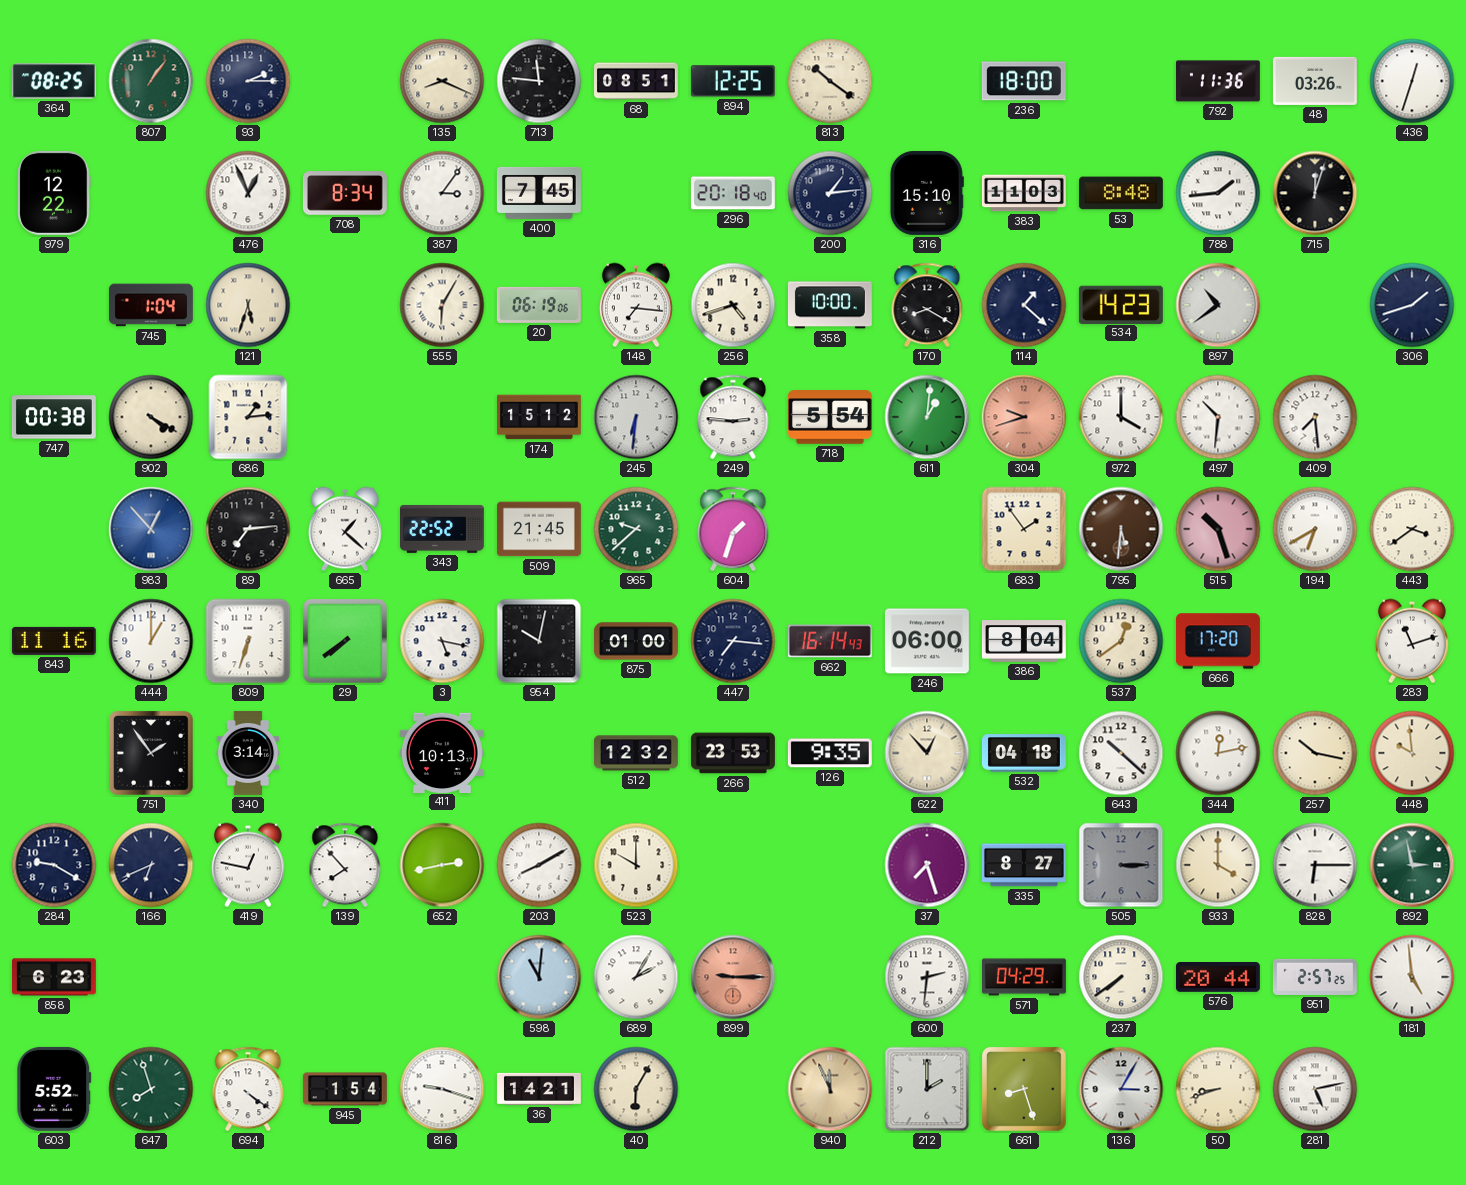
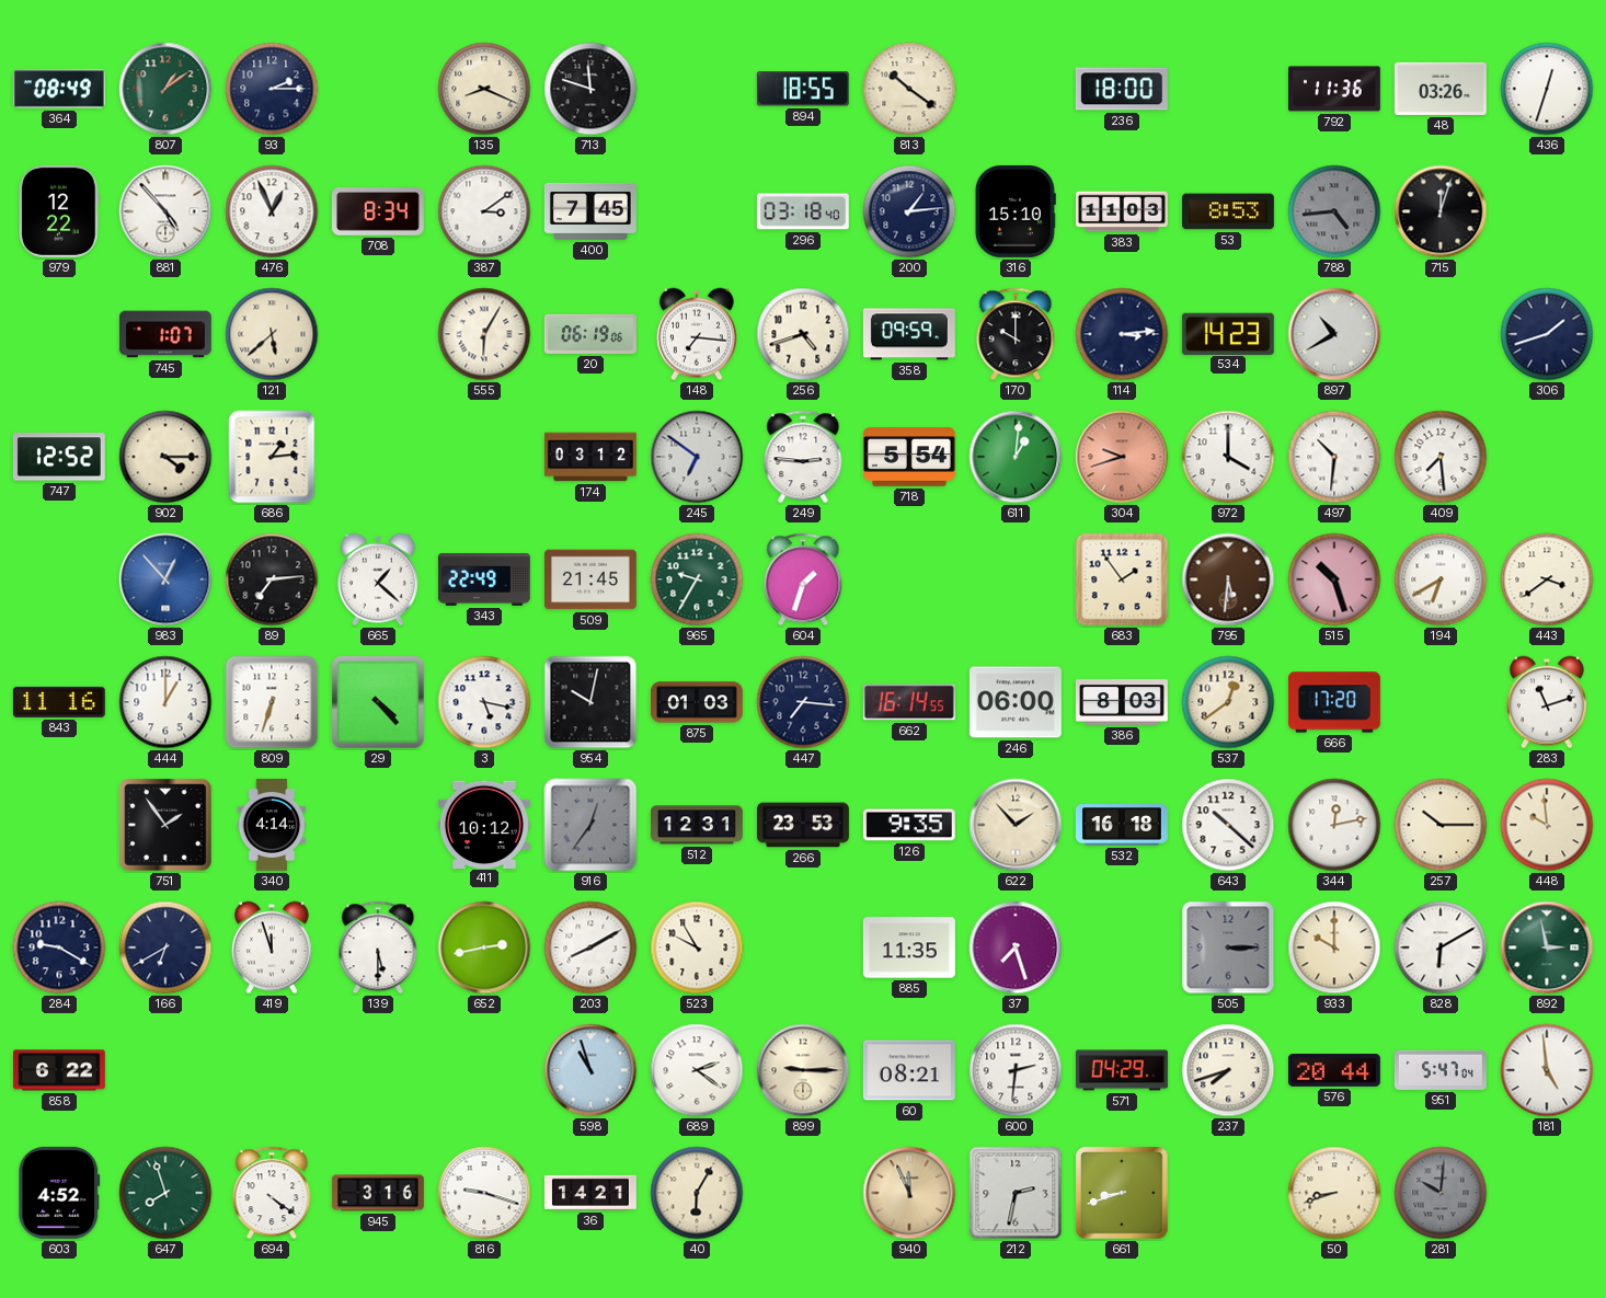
364: 08:25 -> 08:49
807: 1:06 -> 1:09
713: 11:46 -> 11:48
68: 08:51 -> none
894: 12:25 -> 18:55
881: none -> 4:53
387: 3:06 -> 3:09
296: 20:18 -> 03:18
53: 8:48 -> 8:53
788: 1:44 -> 4:44
788 dial: white -> grey
745: 1:04 -> 1:07
121: 5:33 -> 5:38
358: 10:00 -> 09:59
170: 8:20 -> 10:00
114: 1:22 -> 3:14
897: 10:39 -> 10:40
747: 00:38 -> 12:52
902: 4:20 -> 4:15
174: 15:12 -> 03:12
245: 6:31 -> 6:51
343: 22:52 -> 22:49
965: 9:38 -> 9:35
29: 7:39 -> 4:23
875: 01:00 -> 01:03
662: 16:14:43 -> 16:14:55
386: 8:04 -> 8:03
340: 3:14 -> 4:14
411: 10:13 -> 10:12
916: none -> 12:36
512: 12:32 -> 12:31
622: 12:53 -> 1:53
532: 04:18 -> 16:18
257: 10:17 -> 10:15
166: 6:41 -> 6:40
419: 12:47 -> 11:57
139: 7:53 -> 5:30
523: 10:00 -> 9:55
885: none -> 11:35
335: 8:27 -> none
933: 4:00 -> 10:00
828: 6:15 -> 6:10
858: 6:23 -> 6:22
598: 11:01 -> 10:57
689: 2:05 -> 2:21
899 dial: salmon -> cream
60: none -> 08:21
237: 7:39 -> 7:42
951: 2:57 -> 5:47
603: 5:52 -> 4:52
945: 1:54 -> 3:16
212: 2:00 -> 2:32
661: 8:27 -> 8:42
136: 3:05 -> none
281: 5:13 -> 10:01
281 dial: white -> grey
